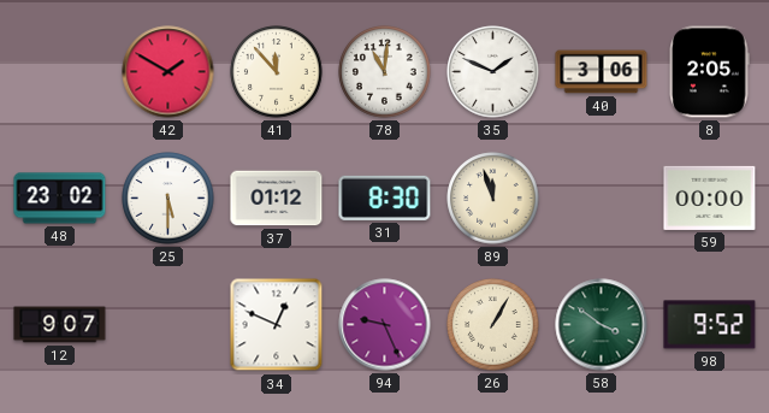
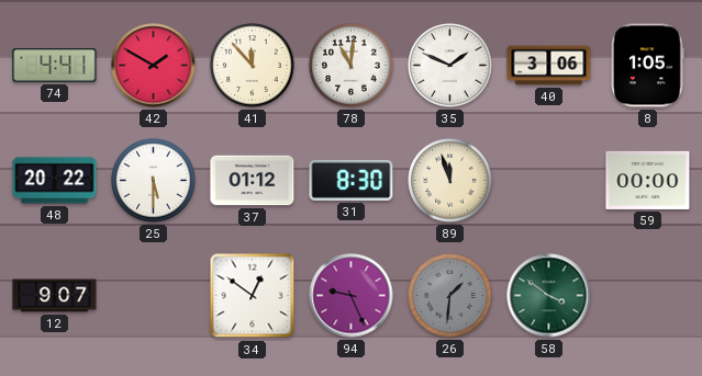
74: none -> 4:41
8: 2:05 -> 1:05
48: 23:02 -> 20:22
34: 12:49 -> 12:51
26: 1:05 -> 1:31
26 dial: cream -> grey
98: 9:52 -> none
